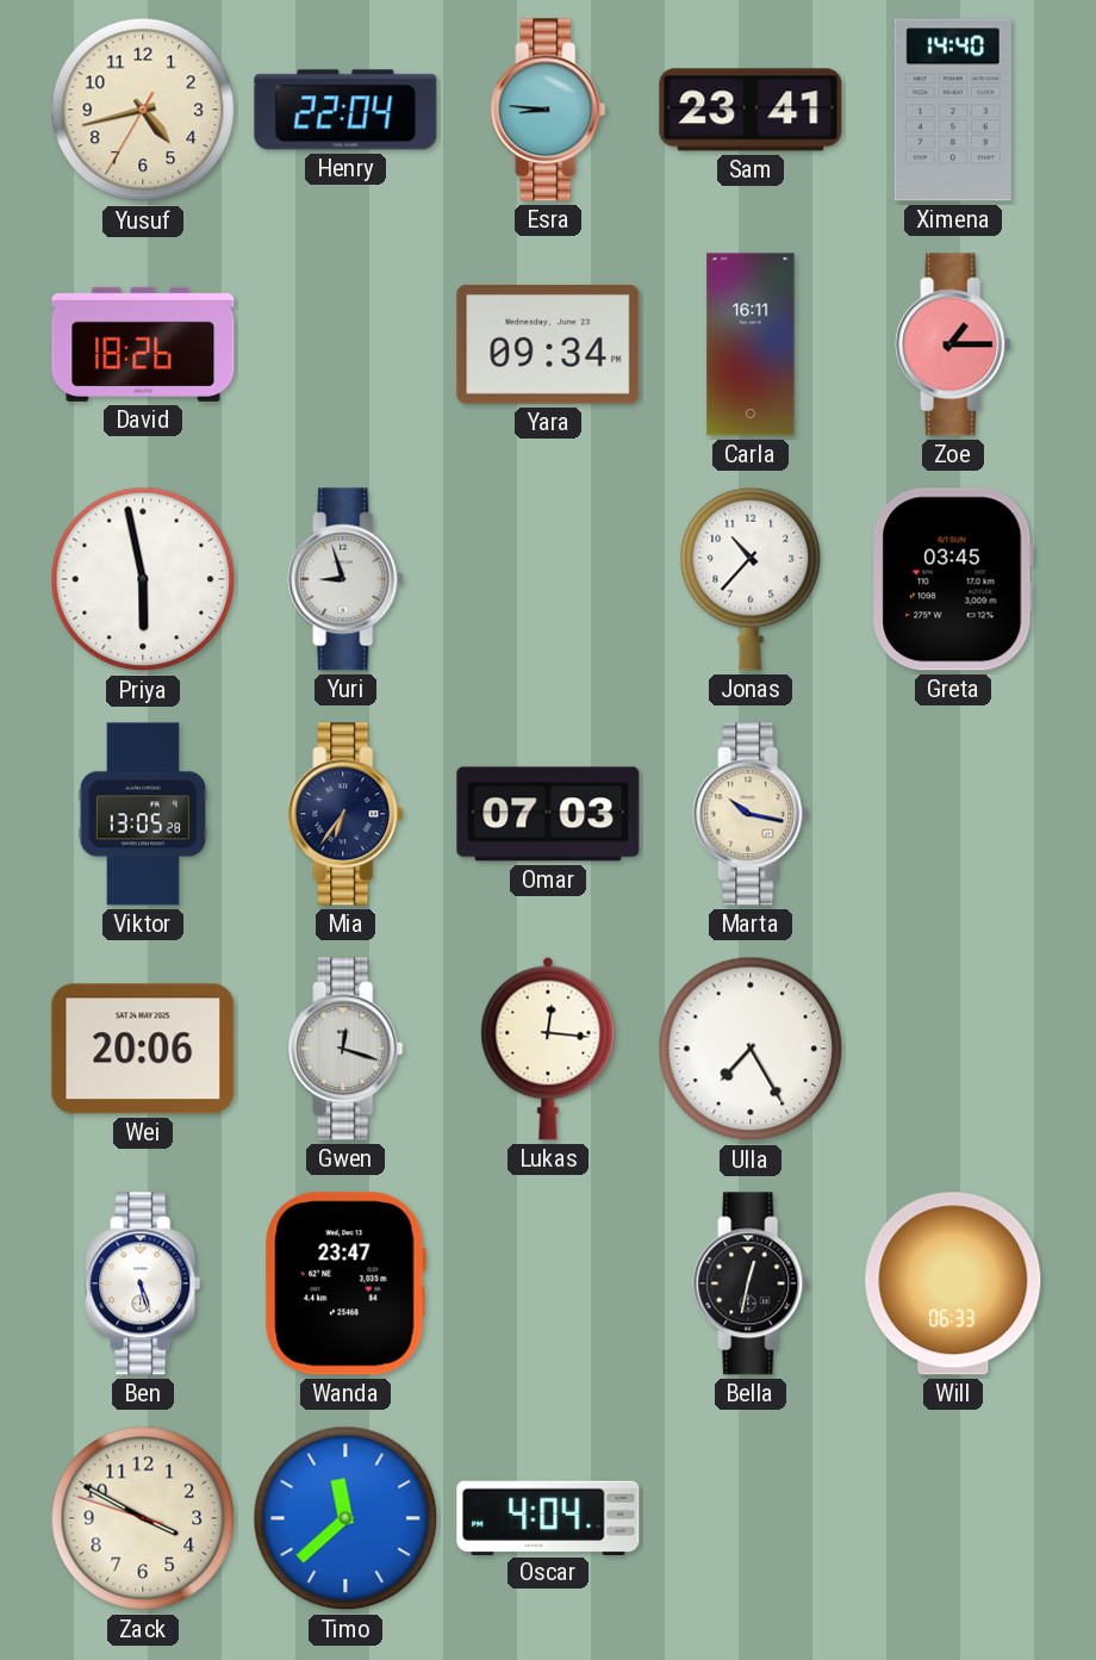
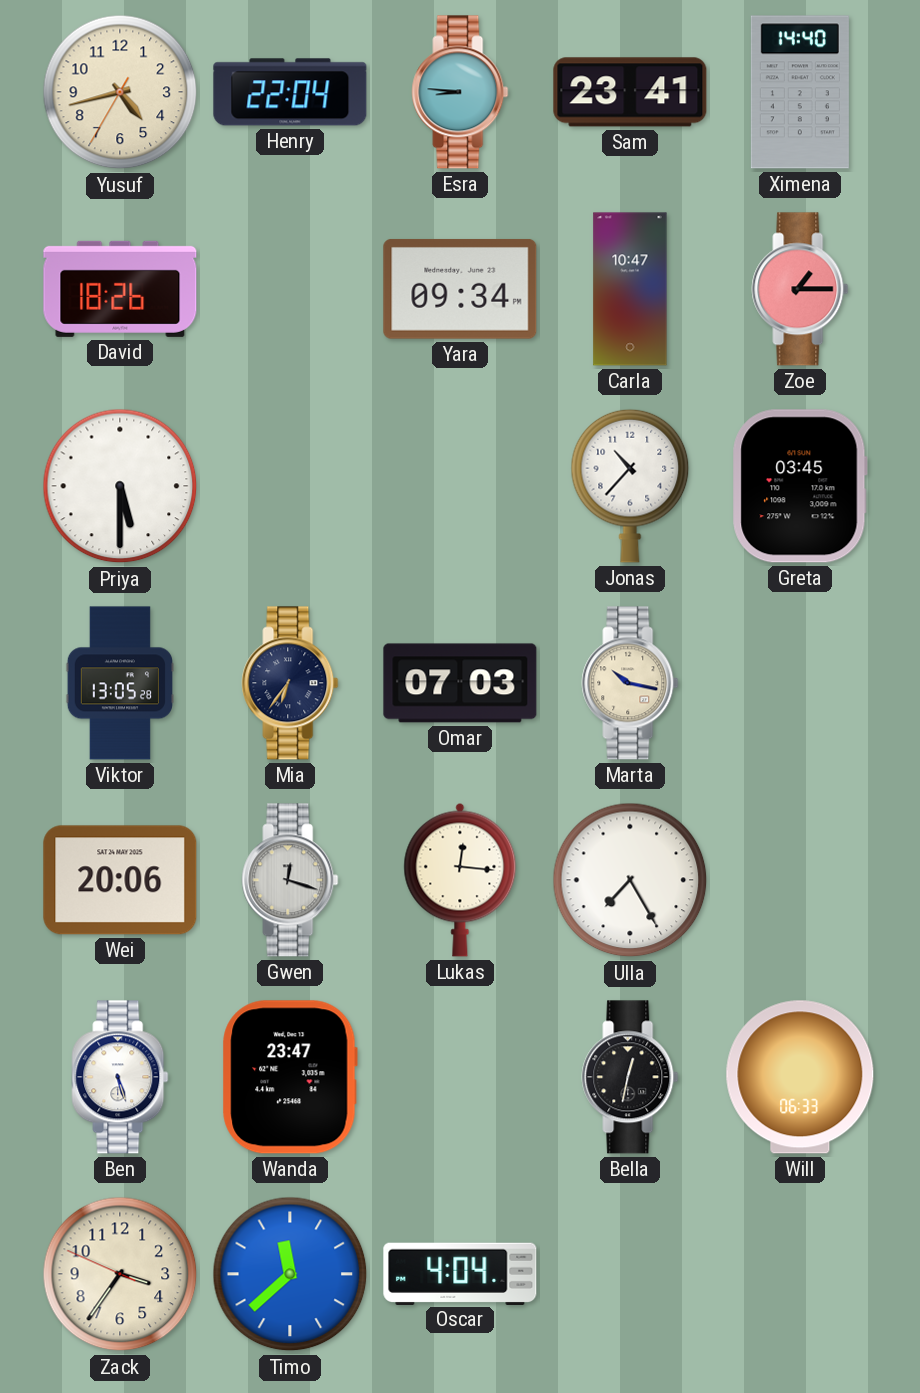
Carla: 16:11 -> 10:47
Priya: 5:58 -> 5:30
Yuri: 8:57 -> none
Zack: 3:49 -> 3:35
